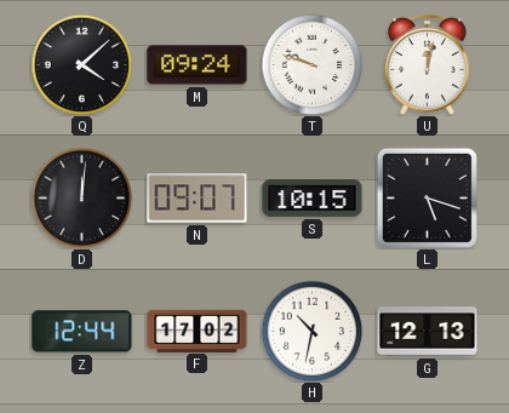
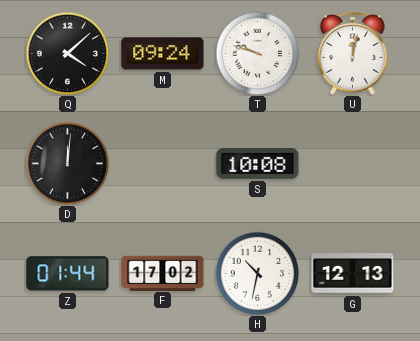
N: 09:07 -> none
S: 10:15 -> 10:08
L: 5:18 -> none
Z: 12:44 -> 01:44
